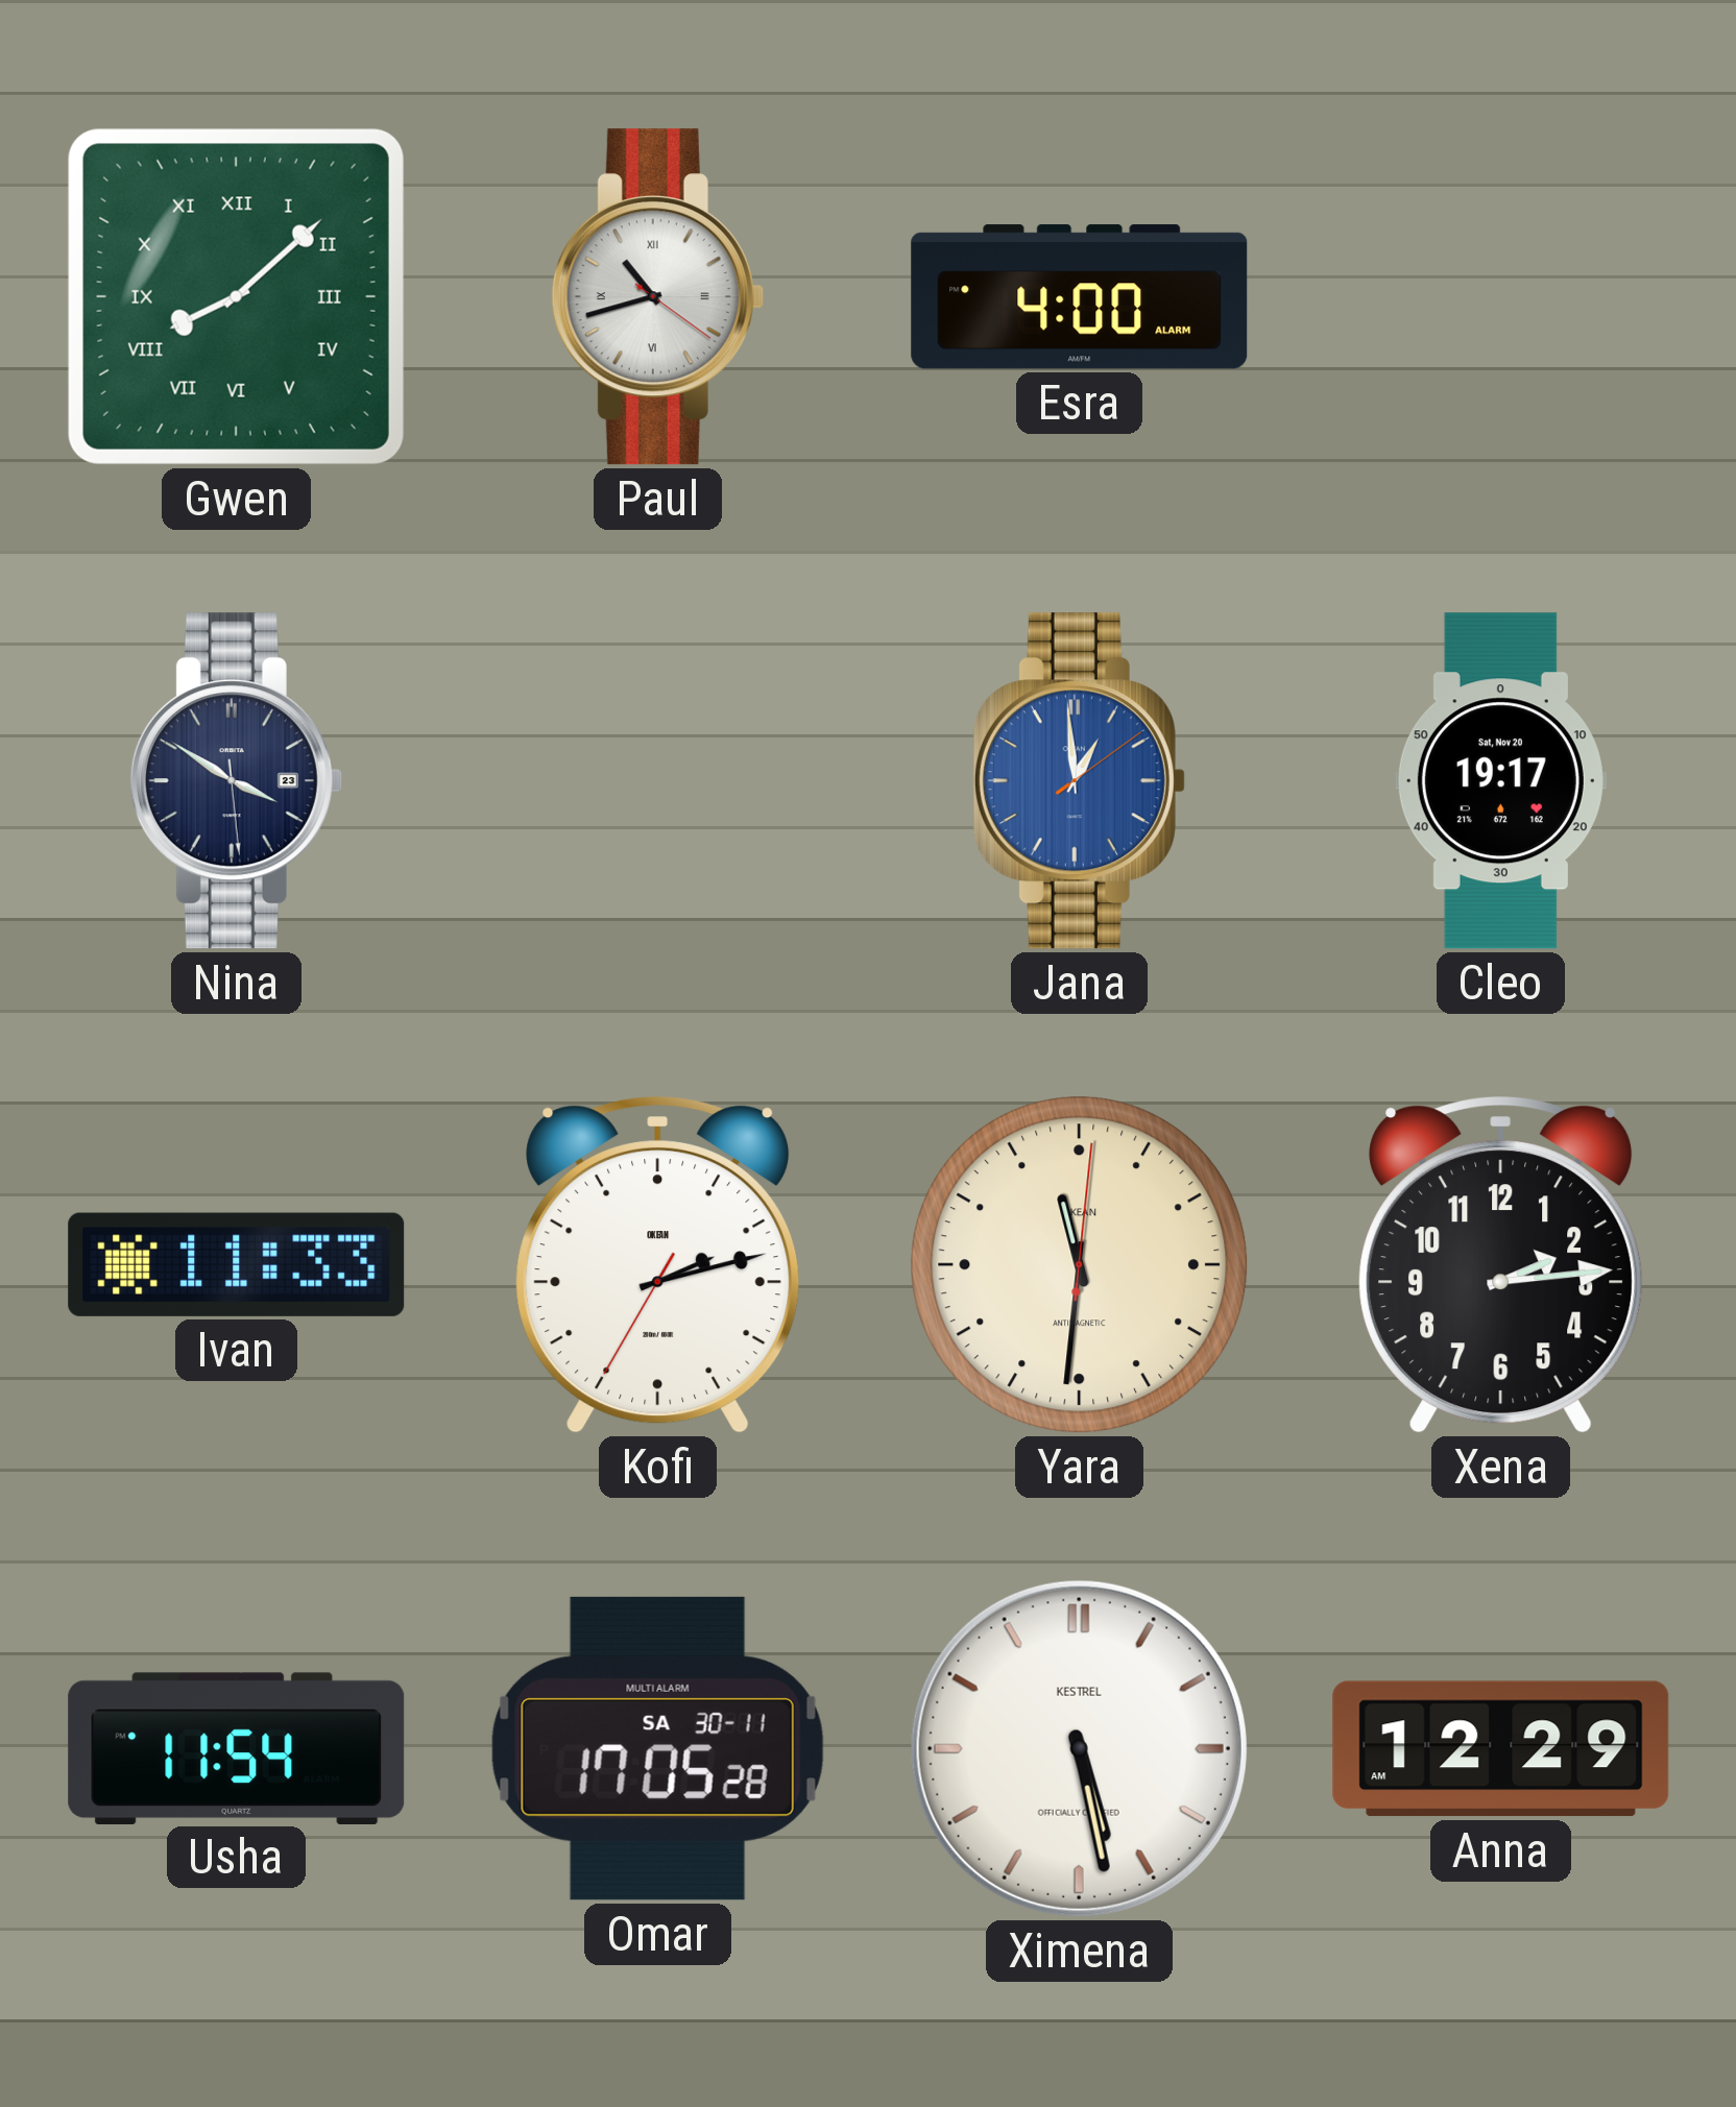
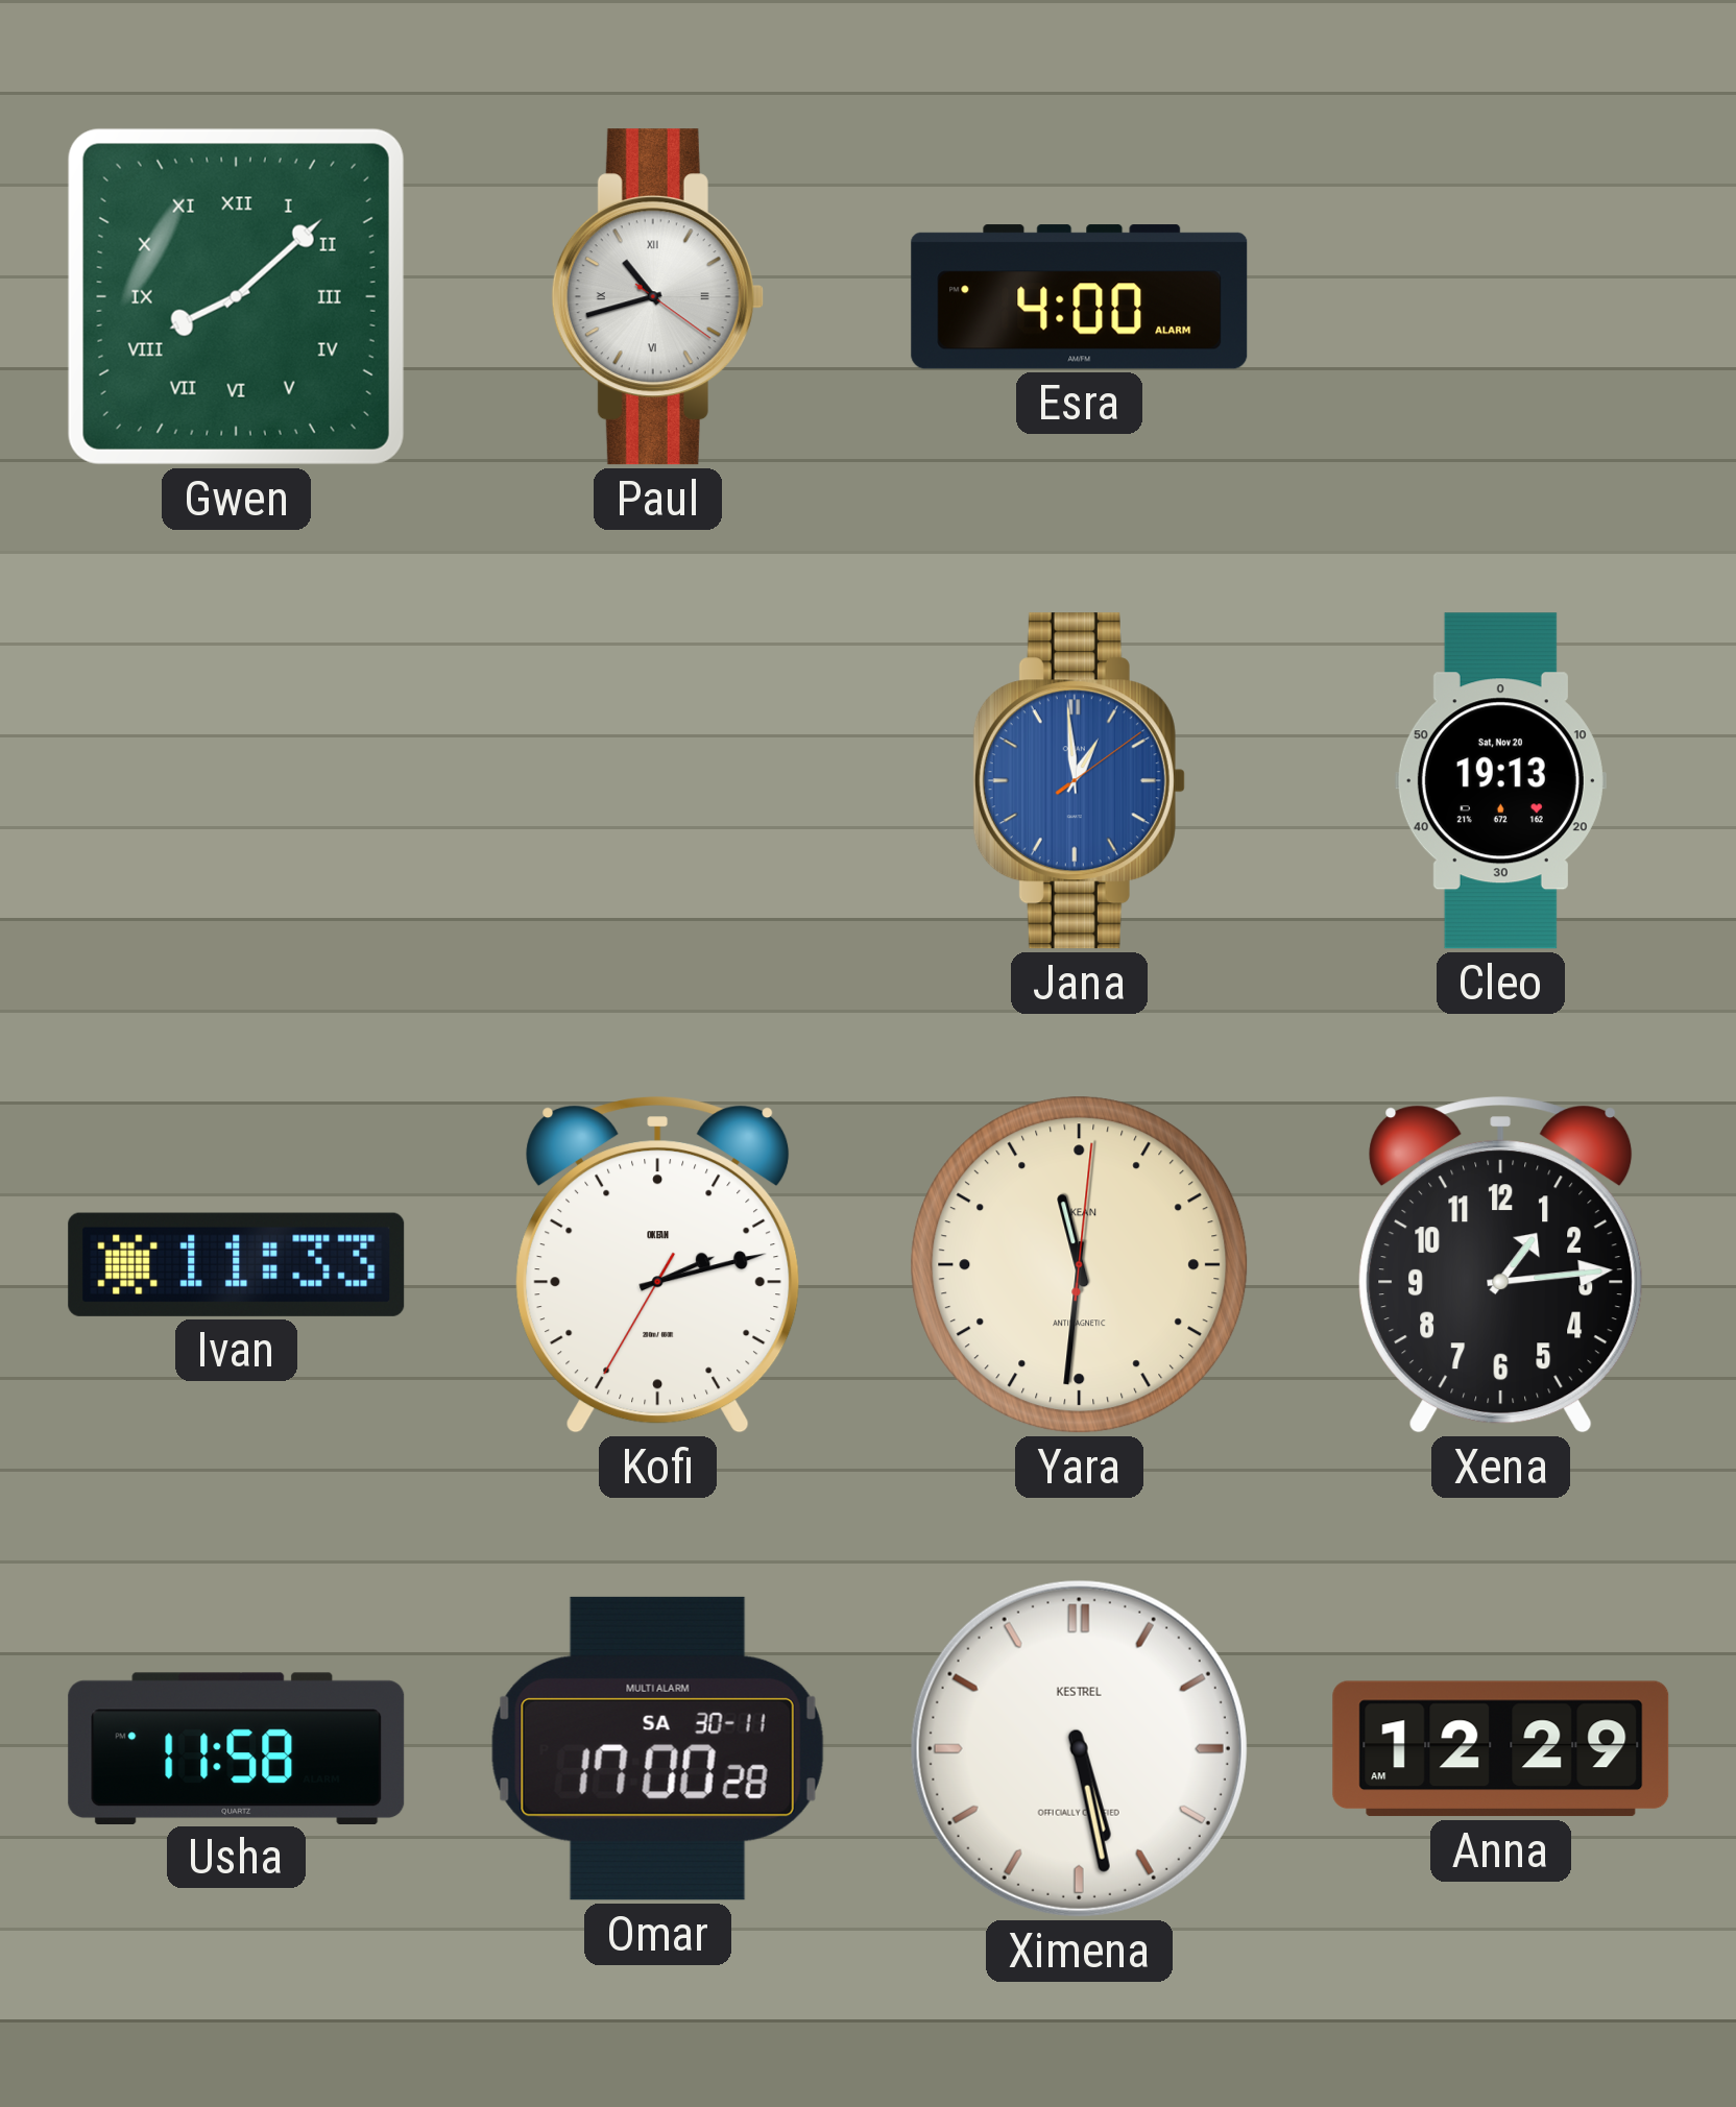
Nina: 3:50 -> none
Cleo: 19:17 -> 19:13
Xena: 2:14 -> 1:14
Usha: 11:54 -> 11:58
Omar: 17:05 -> 17:00
